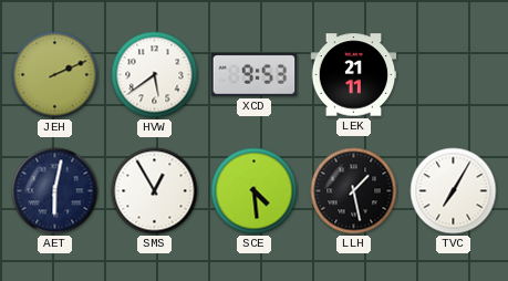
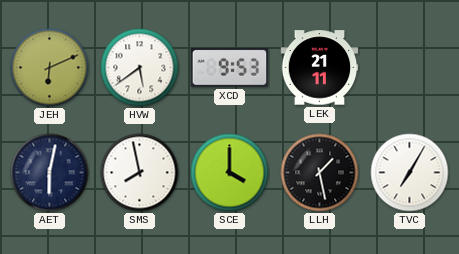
JEH: 2:11 -> 6:11
SMS: 12:55 -> 7:58
SCE: 4:29 -> 4:00
